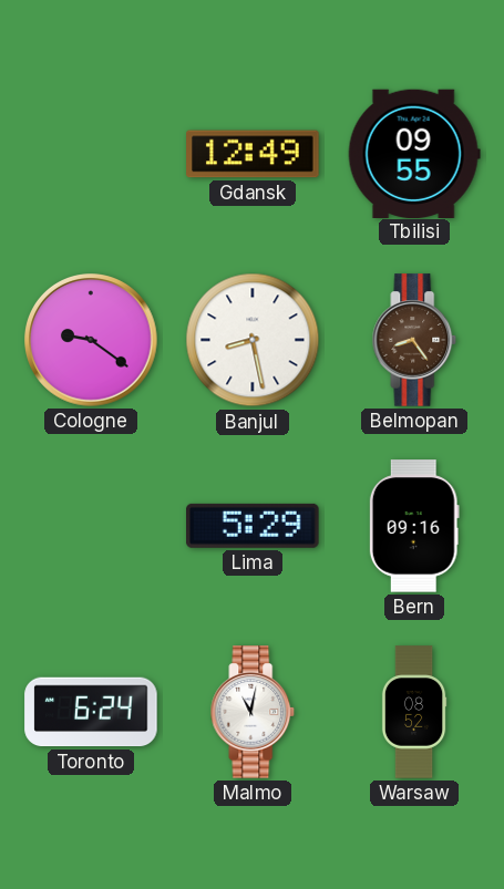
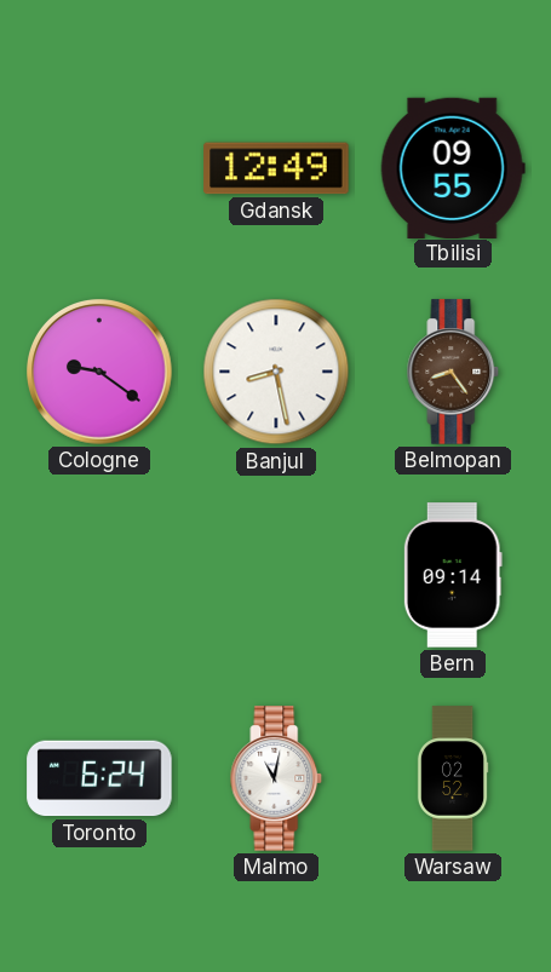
Lima: 5:29 -> none
Bern: 09:16 -> 09:14
Warsaw: 08:52 -> 02:52
